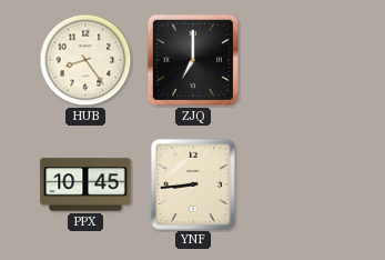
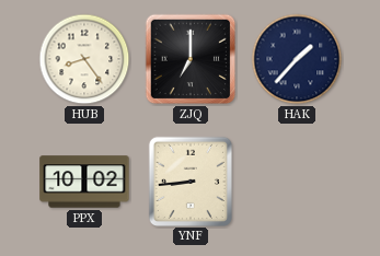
HAK: none -> 1:37
PPX: 10:45 -> 10:02
